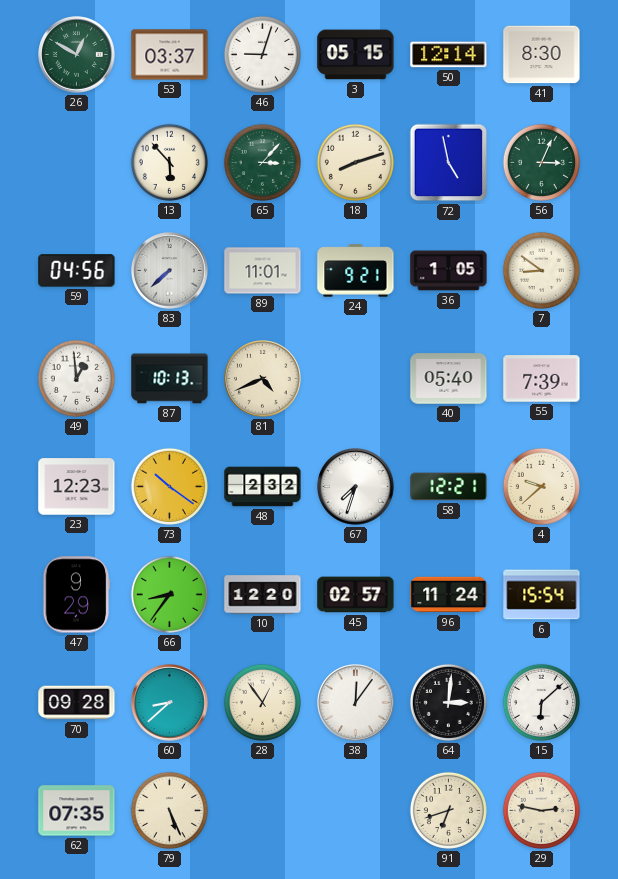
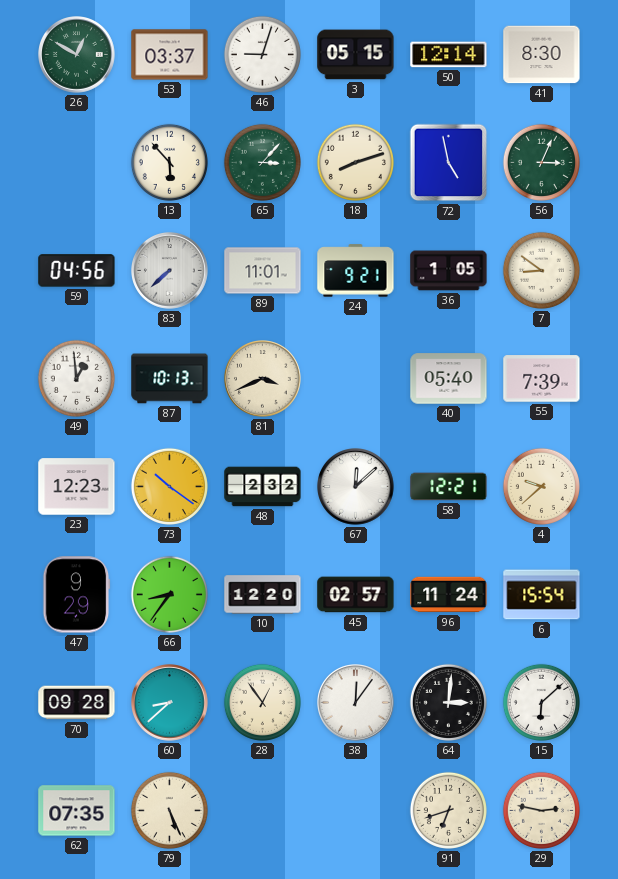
81: 4:41 -> 3:41
67: 7:33 -> 12:08
